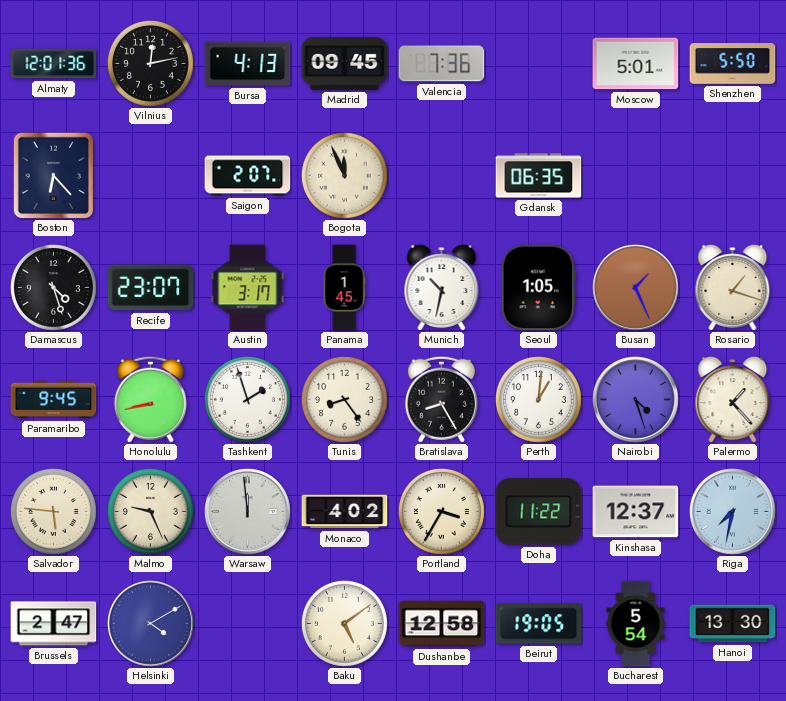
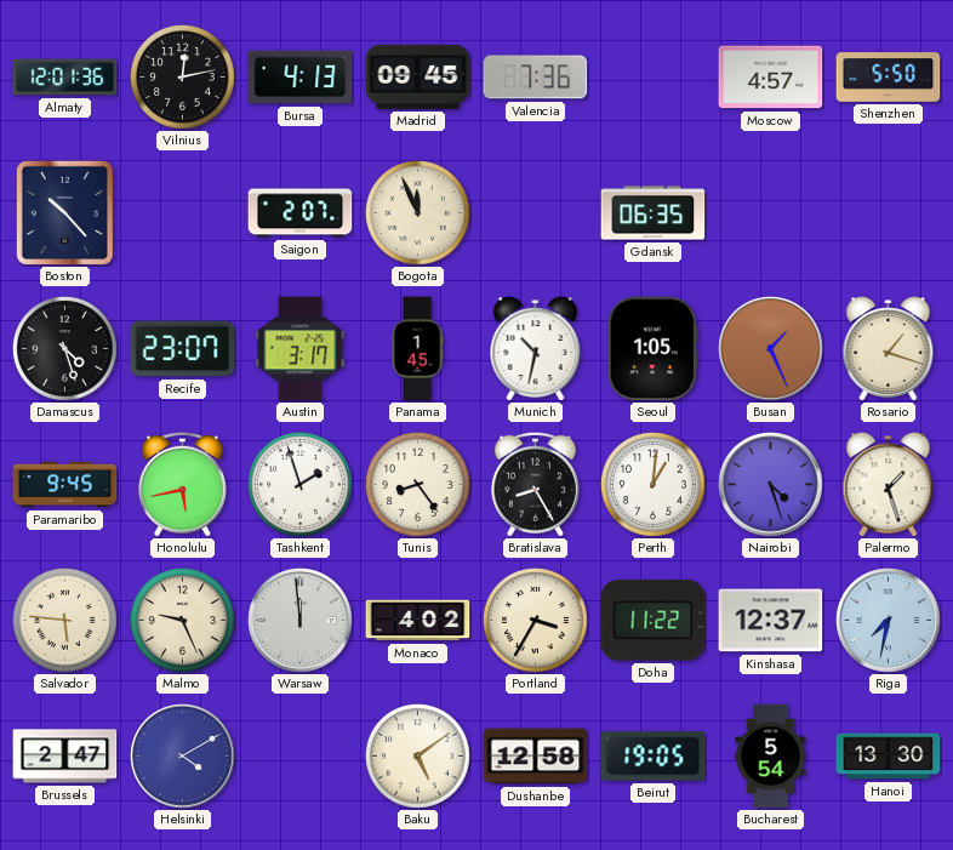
Moscow: 5:01 -> 4:57
Boston: 6:23 -> 10:23
Honolulu: 8:43 -> 5:43
Palermo: 1:23 -> 1:27
